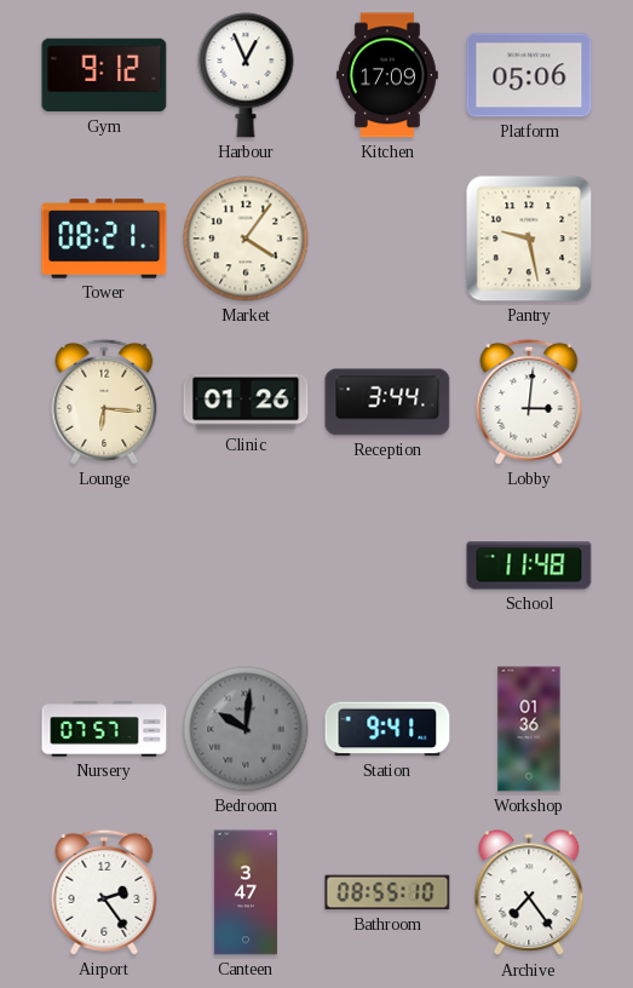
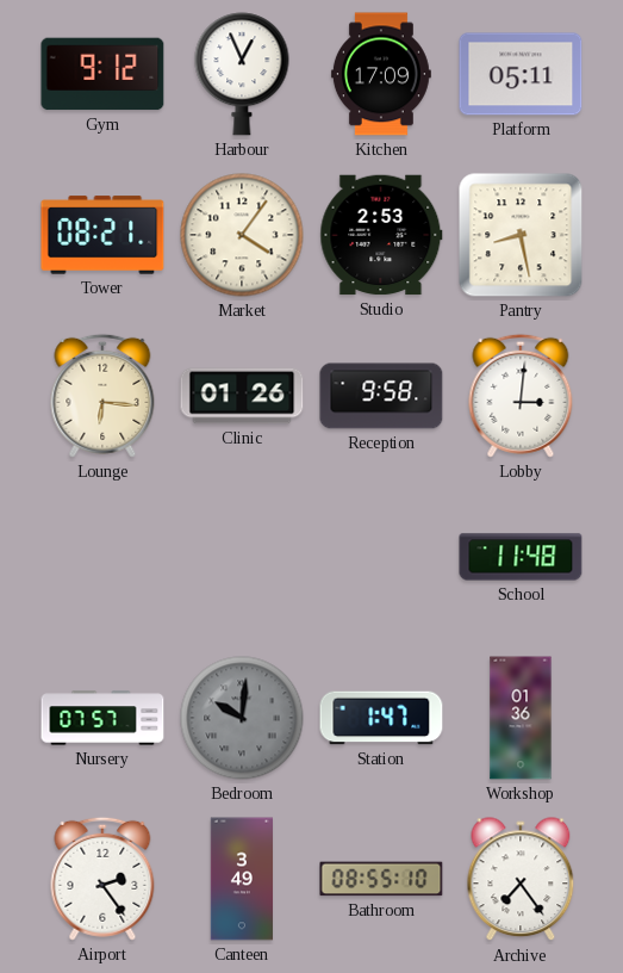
Platform: 05:06 -> 05:11
Studio: none -> 2:53
Pantry: 9:28 -> 8:28
Reception: 3:44 -> 9:58
Station: 9:41 -> 1:47
Canteen: 3:47 -> 3:49
